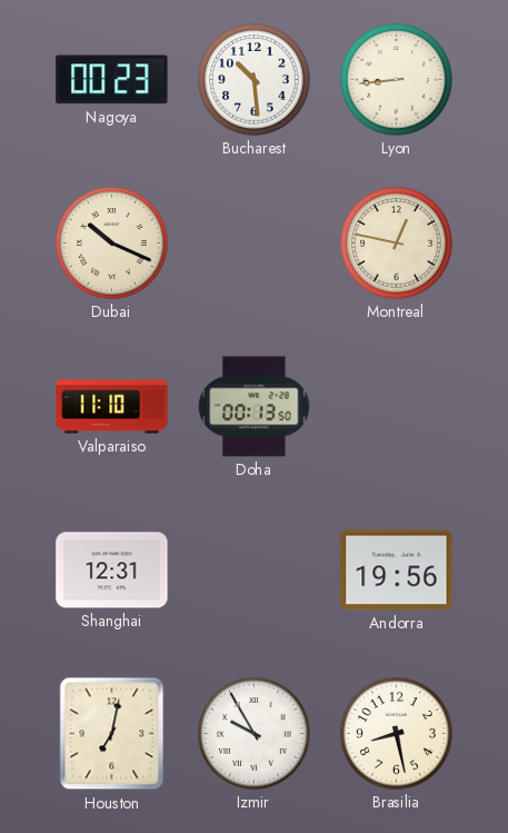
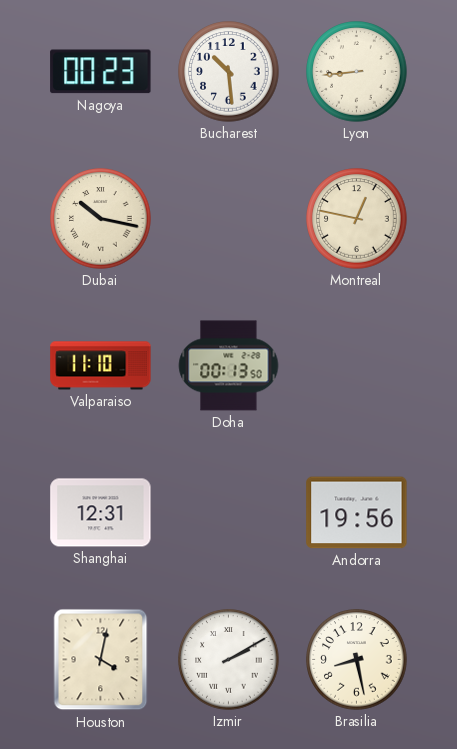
Dubai: 10:19 -> 10:17
Houston: 7:02 -> 4:02
Izmir: 9:55 -> 2:10
